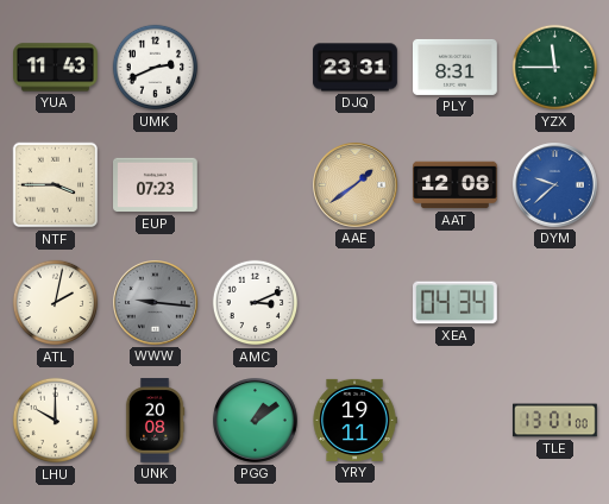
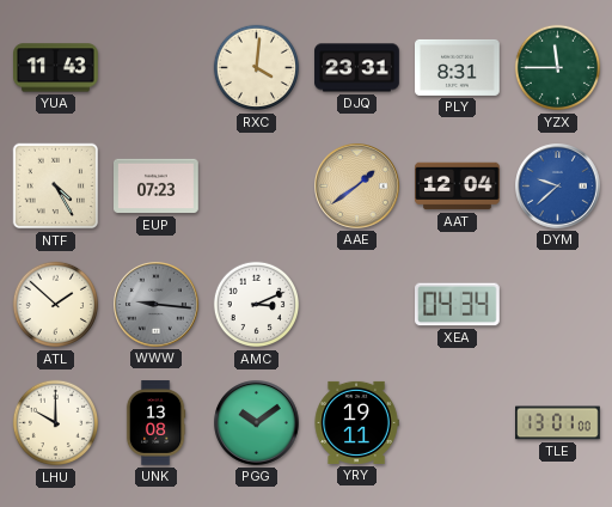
UMK: 2:41 -> none
RXC: none -> 4:01
NTF: 3:45 -> 4:25
AAT: 12:08 -> 12:04
ATL: 2:02 -> 1:52
UNK: 20:08 -> 13:08
PGG: 1:09 -> 10:09
